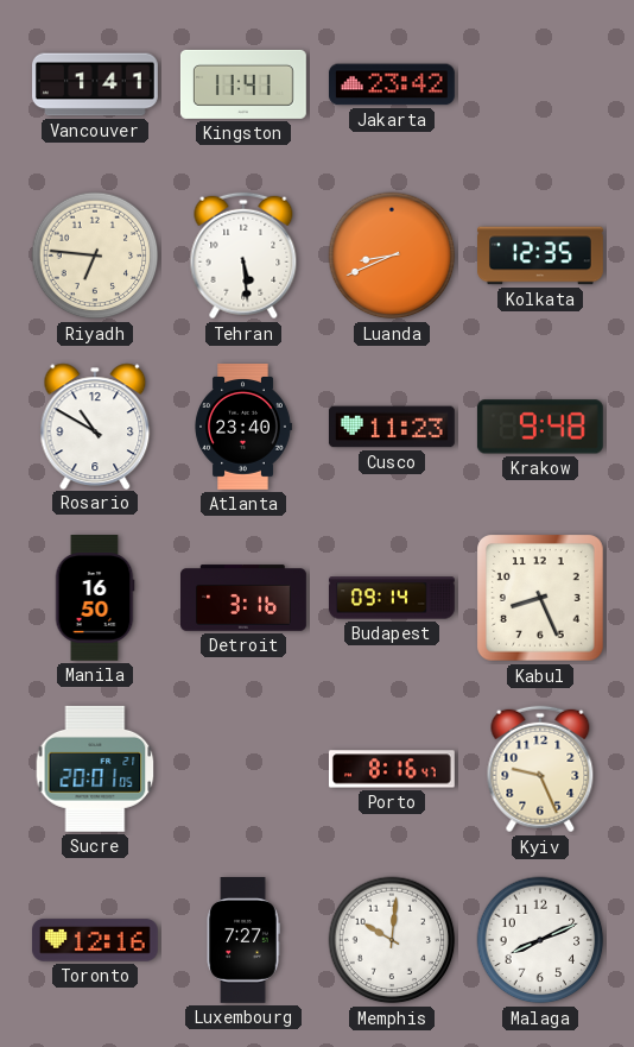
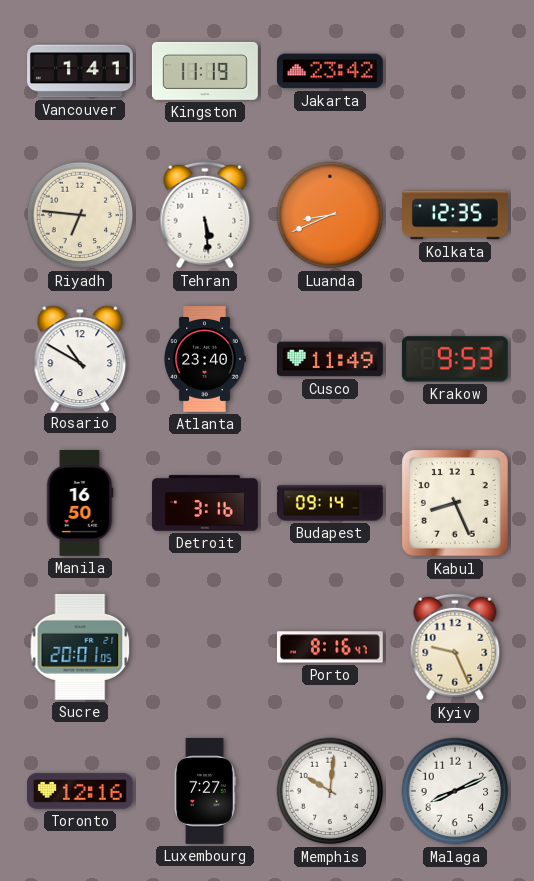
Kingston: 11:41 -> 11:19
Cusco: 11:23 -> 11:49
Krakow: 9:48 -> 9:53
